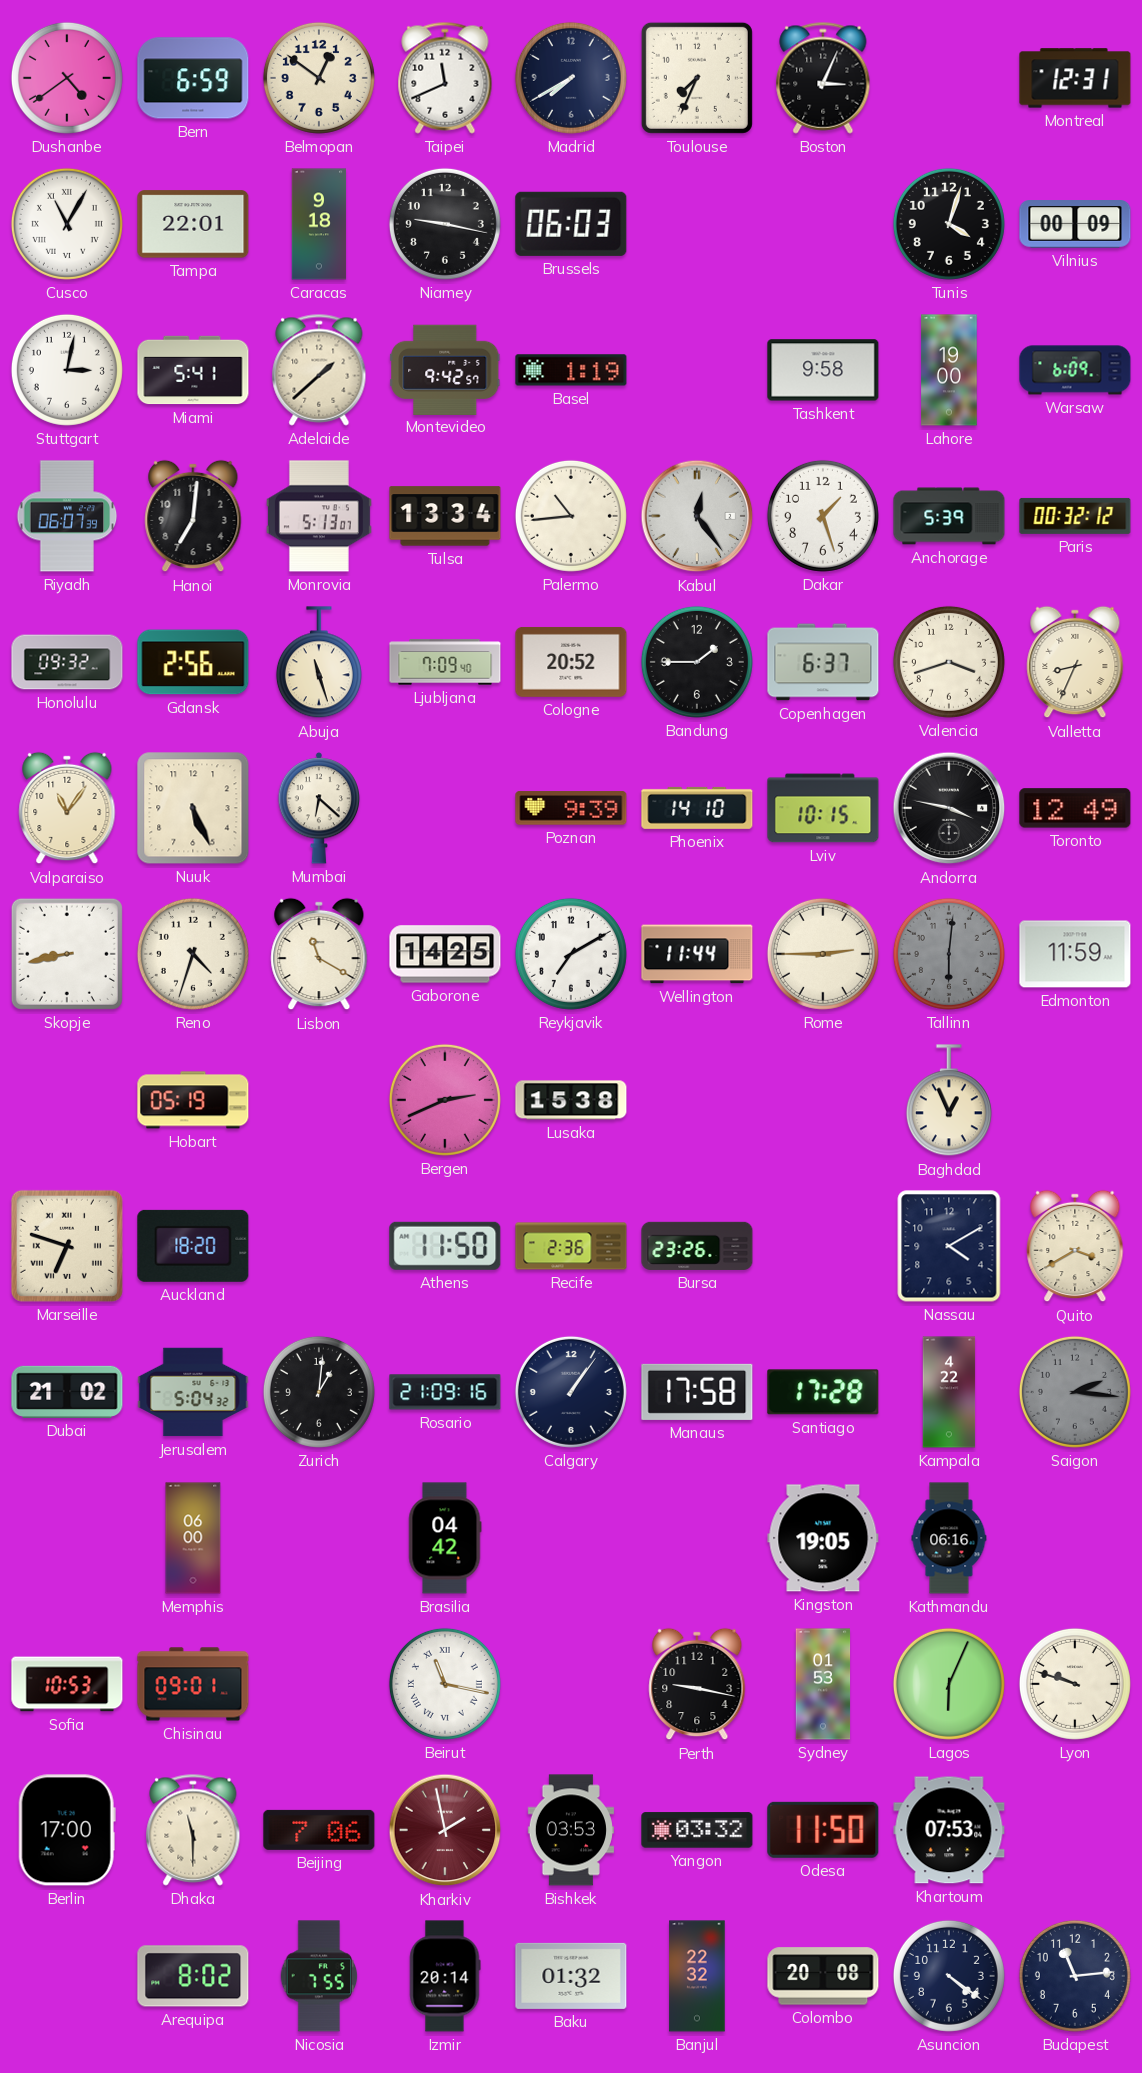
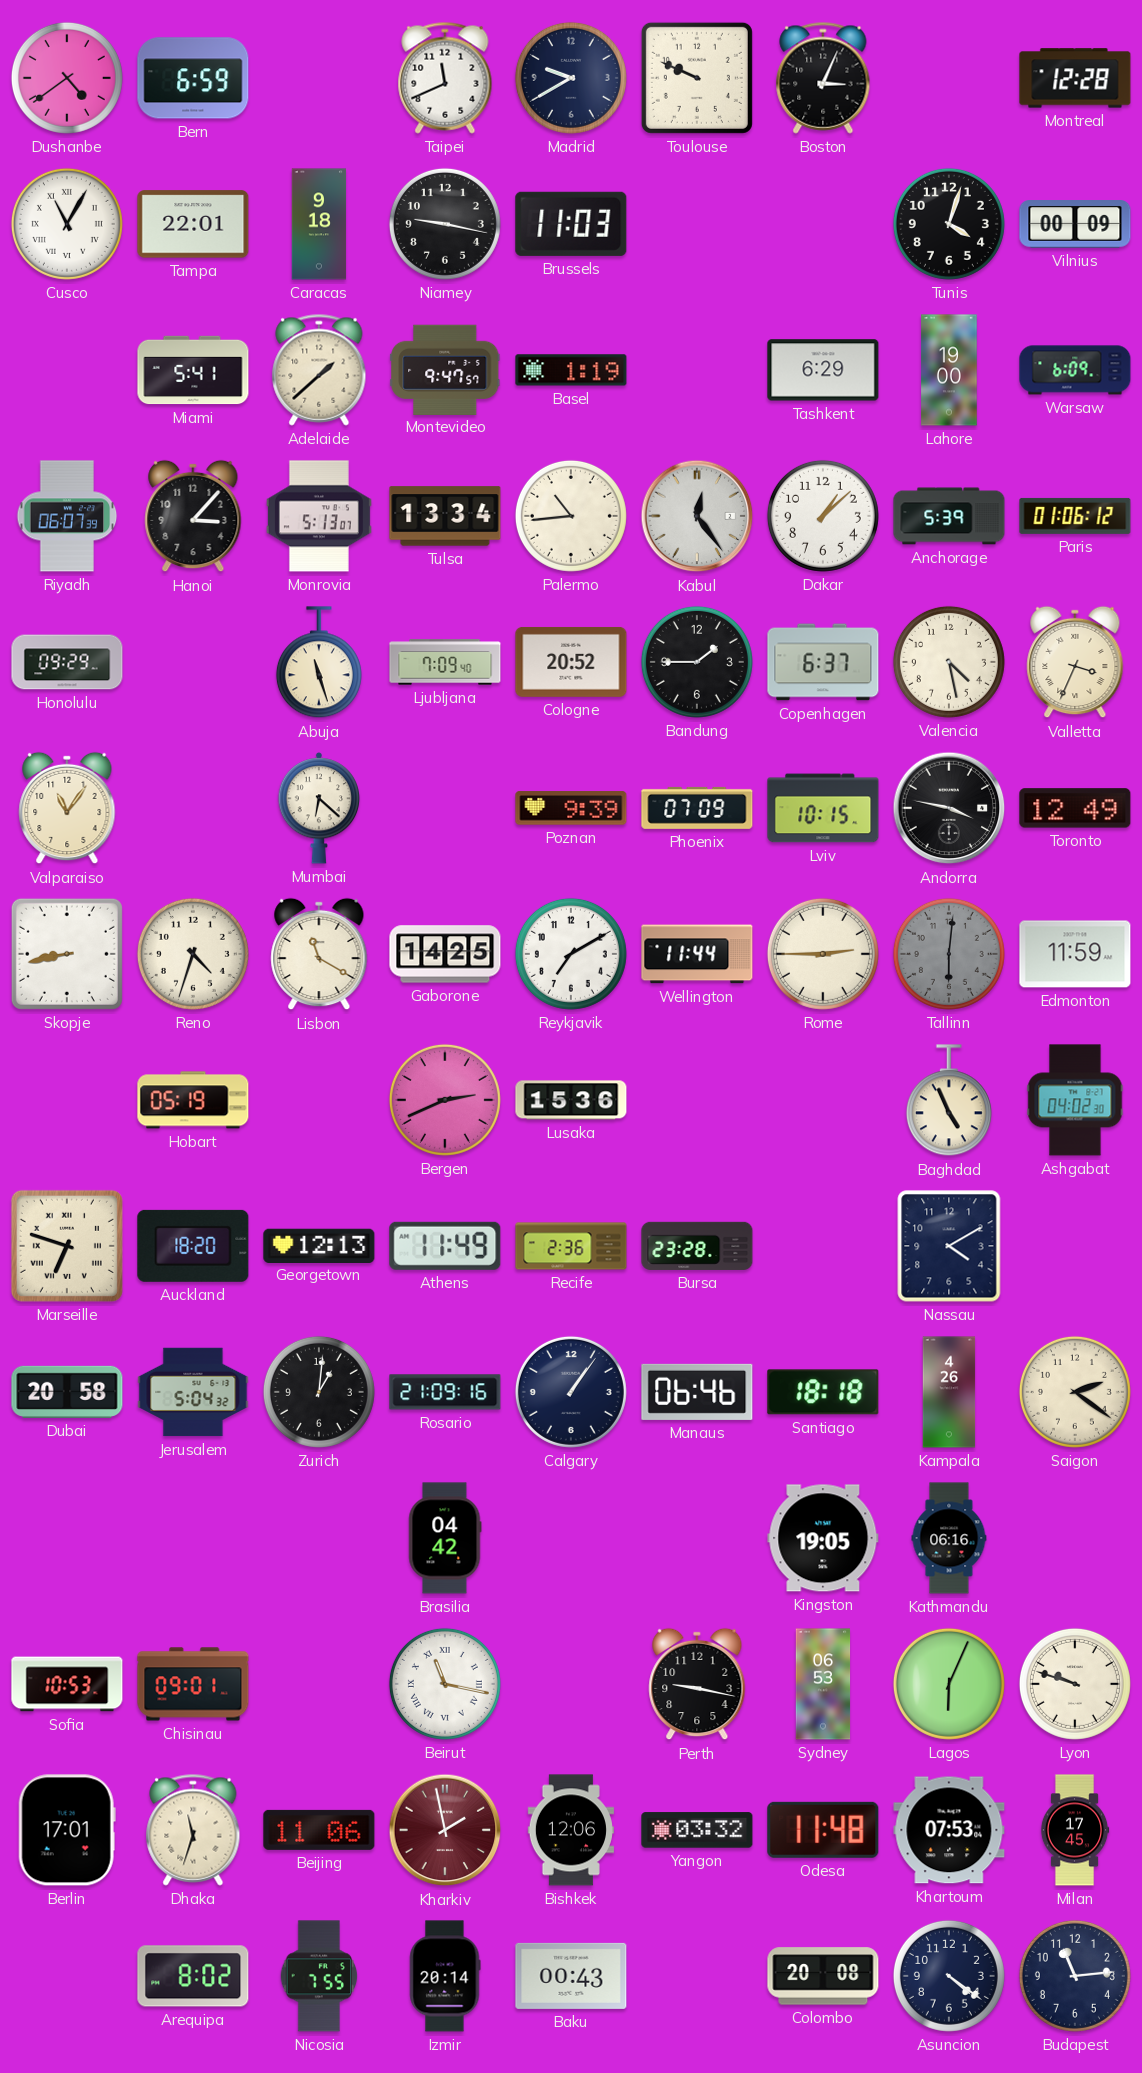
Belmopan: 12:51 -> none
Madrid: 7:40 -> 9:40
Toulouse: 7:34 -> 9:49
Montreal: 12:31 -> 12:28
Brussels: 06:03 -> 11:03
Stuttgart: 3:02 -> none
Montevideo: 9:42 -> 9:47
Tashkent: 9:58 -> 6:29
Hanoi: 7:01 -> 3:07
Dakar: 1:27 -> 1:08
Paris: 00:32 -> 01:06
Honolulu: 09:32 -> 09:29
Gdansk: 2:56 -> none
Valencia: 3:42 -> 4:28
Valletta: 8:34 -> 3:34
Nuuk: 5:26 -> none
Phoenix: 14:10 -> 07:09
Lusaka: 15:38 -> 15:36
Baghdad: 12:56 -> 4:56
Ashgabat: none -> 04:02
Georgetown: none -> 12:13
Athens: 11:50 -> 11:49
Bursa: 23:26 -> 23:28
Quito: 3:40 -> none
Dubai: 21:02 -> 20:58
Manaus: 17:58 -> 06:46
Santiago: 17:28 -> 18:18
Kampala: 4:22 -> 4:26
Saigon: 2:16 -> 2:21
Saigon dial: grey -> cream
Memphis: 06:00 -> none
Sydney: 01:53 -> 06:53
Berlin: 17:00 -> 17:01
Dhaka: 11:30 -> 11:33
Beijing: 7:06 -> 11:06
Bishkek: 03:53 -> 12:06
Odesa: 11:50 -> 11:48
Milan: none -> 17:45
Baku: 01:32 -> 00:43
Banjul: 22:32 -> none
